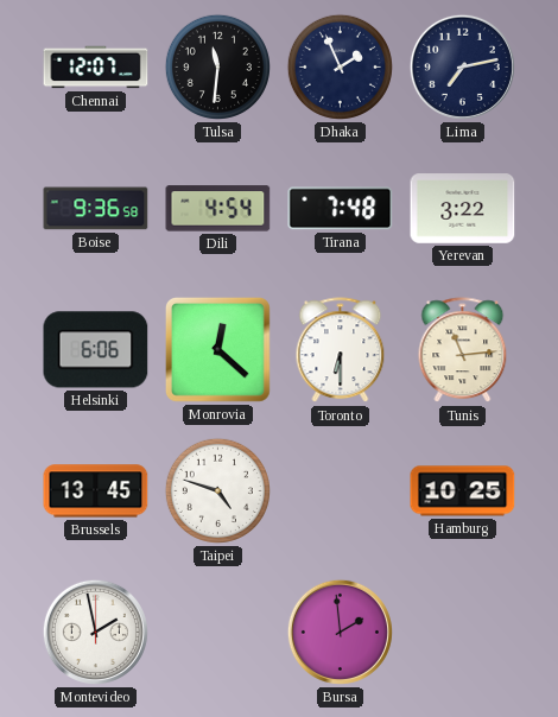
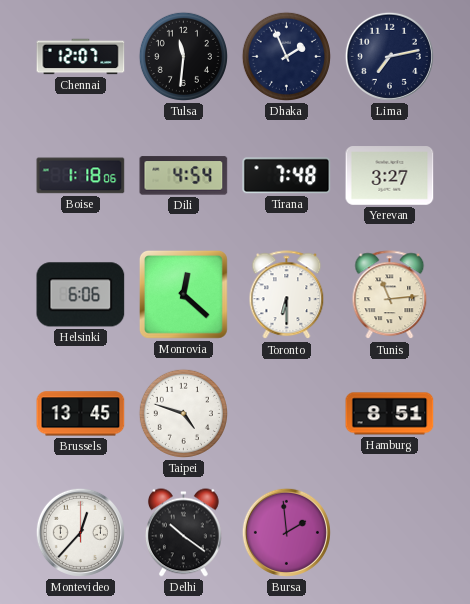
Boise: 9:36 -> 1:18
Yerevan: 3:22 -> 3:27
Hamburg: 10:25 -> 8:51
Montevideo: 1:58 -> 12:37
Delhi: none -> 10:21
